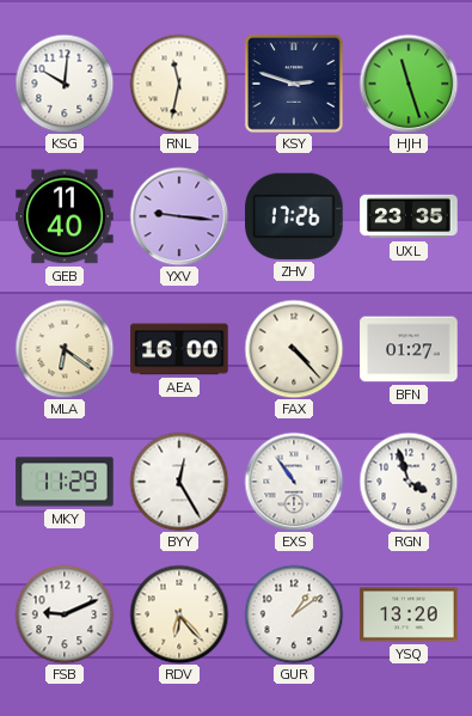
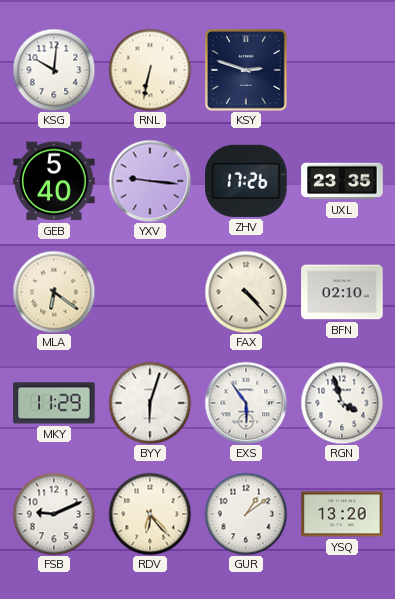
RNL: 11:32 -> 6:32
HJH: 11:27 -> none
GEB: 11:40 -> 5:40
AEA: 16:00 -> none
BFN: 01:27 -> 02:10
BYY: 12:25 -> 6:03
EXS: 10:54 -> 5:54
